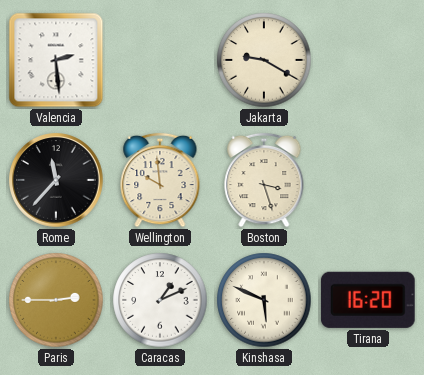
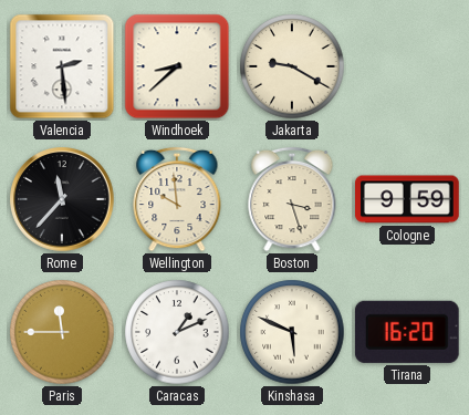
Windhoek: none -> 8:38
Cologne: none -> 9:59
Paris: 2:45 -> 11:45
